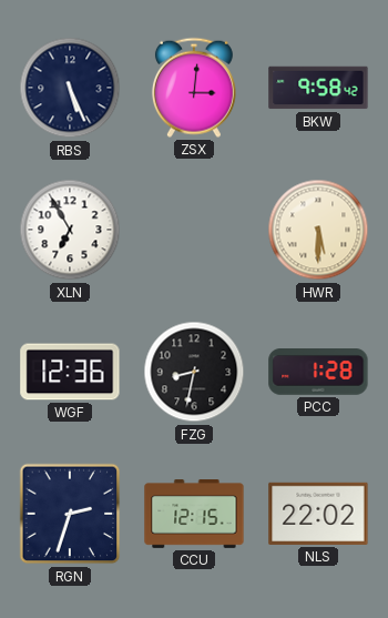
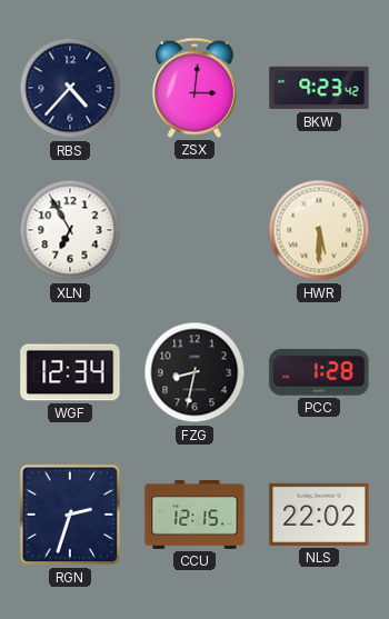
RBS: 5:26 -> 4:37
BKW: 9:58 -> 9:23
WGF: 12:36 -> 12:34
